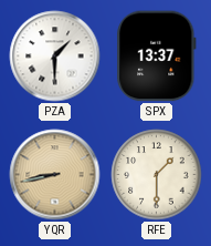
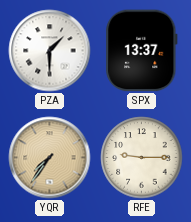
YQR: 8:43 -> 7:36
RFE: 1:30 -> 9:15
